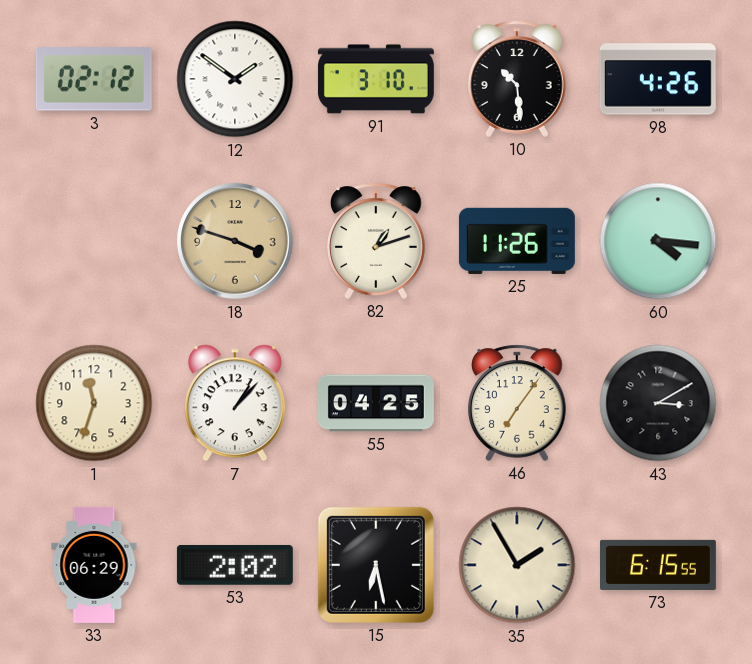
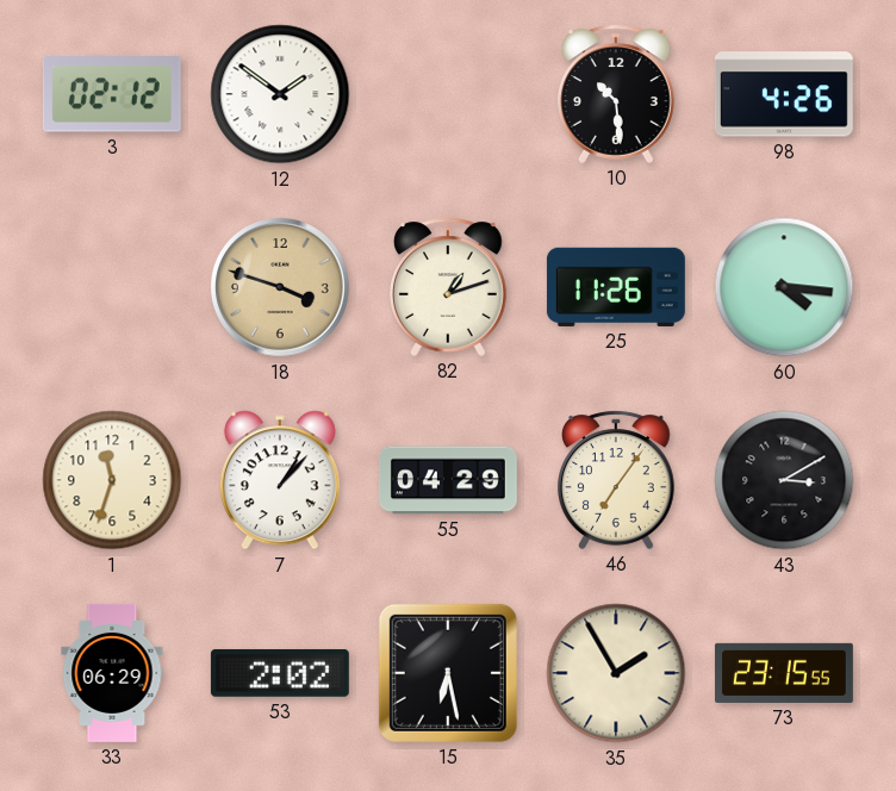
91: 3:10 -> none
55: 04:25 -> 04:29
73: 6:15 -> 23:15
